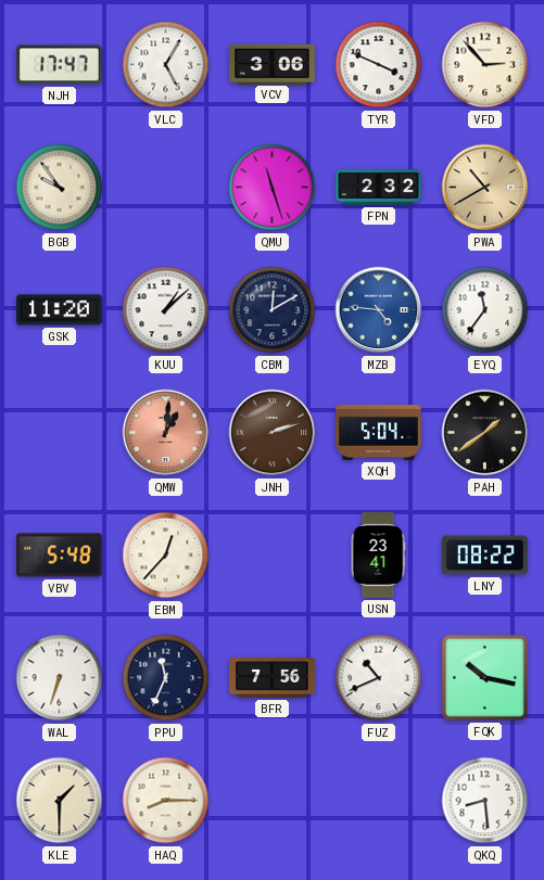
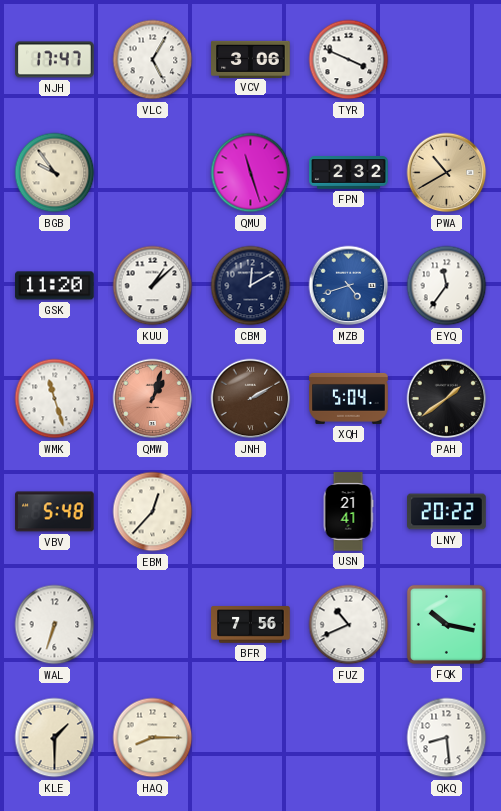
VFD: 2:53 -> none
MZB: 4:46 -> 4:42
WMK: none -> 11:27
QMW: 1:01 -> 1:03
JNH: 2:12 -> 2:10
USN: 23:41 -> 21:41
LNY: 08:22 -> 20:22
PPU: 11:34 -> none
